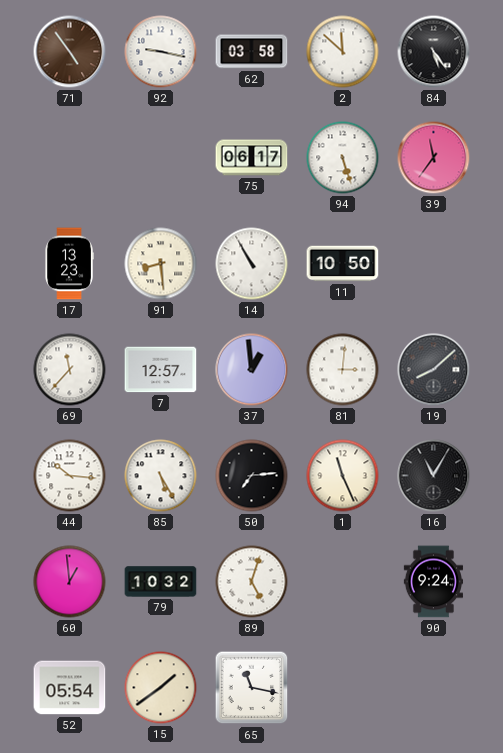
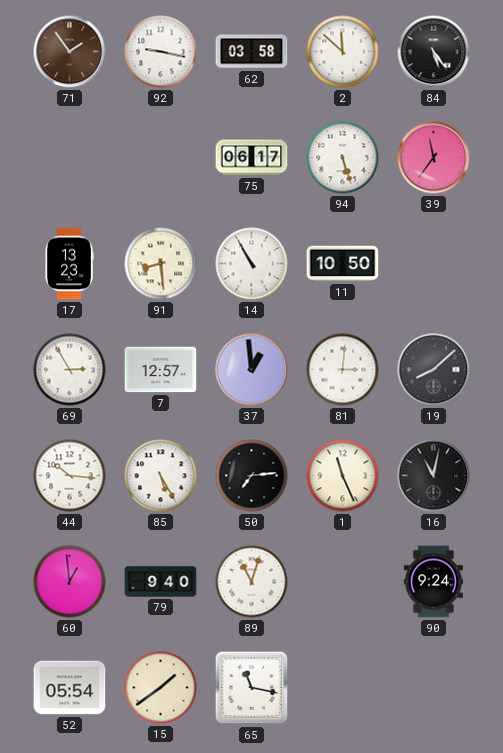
71: 4:54 -> 1:54
69: 11:37 -> 2:55
16: 11:05 -> 11:02
79: 10:32 -> 9:40
89: 5:03 -> 11:03
